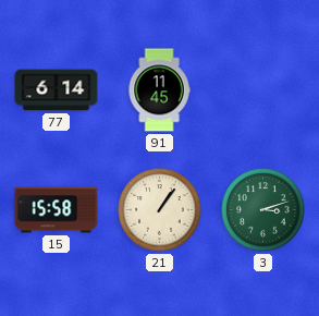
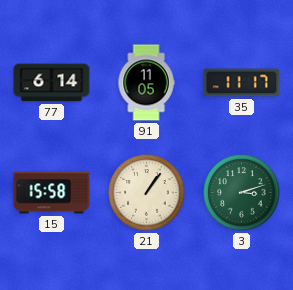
91: 11:45 -> 11:05
35: none -> 11:17
